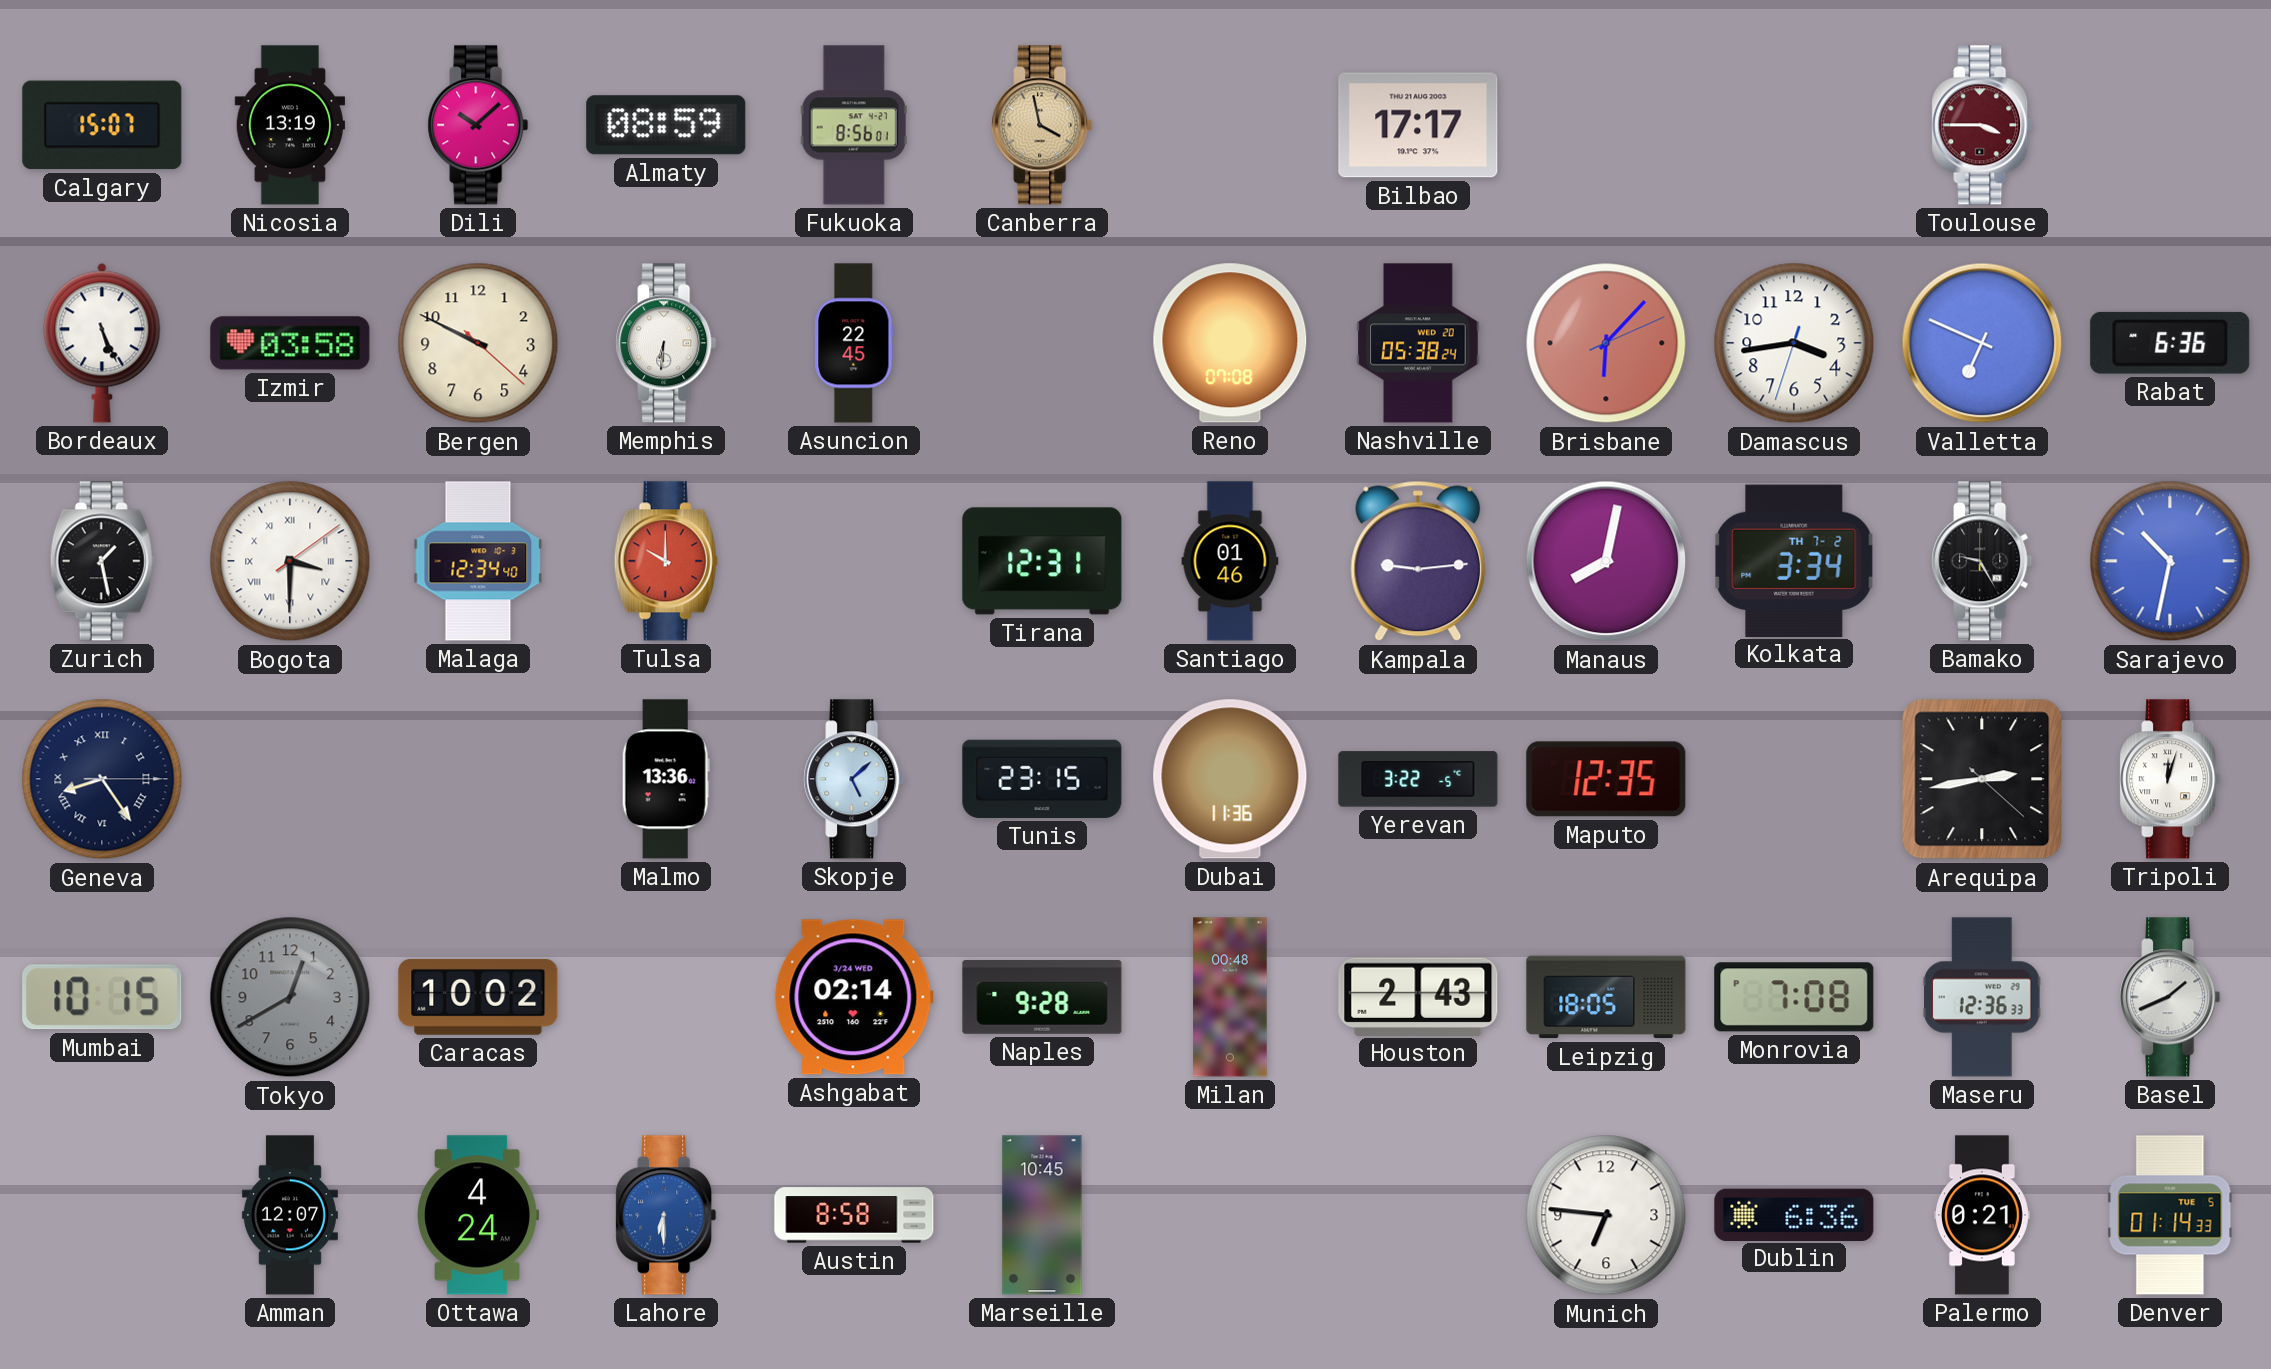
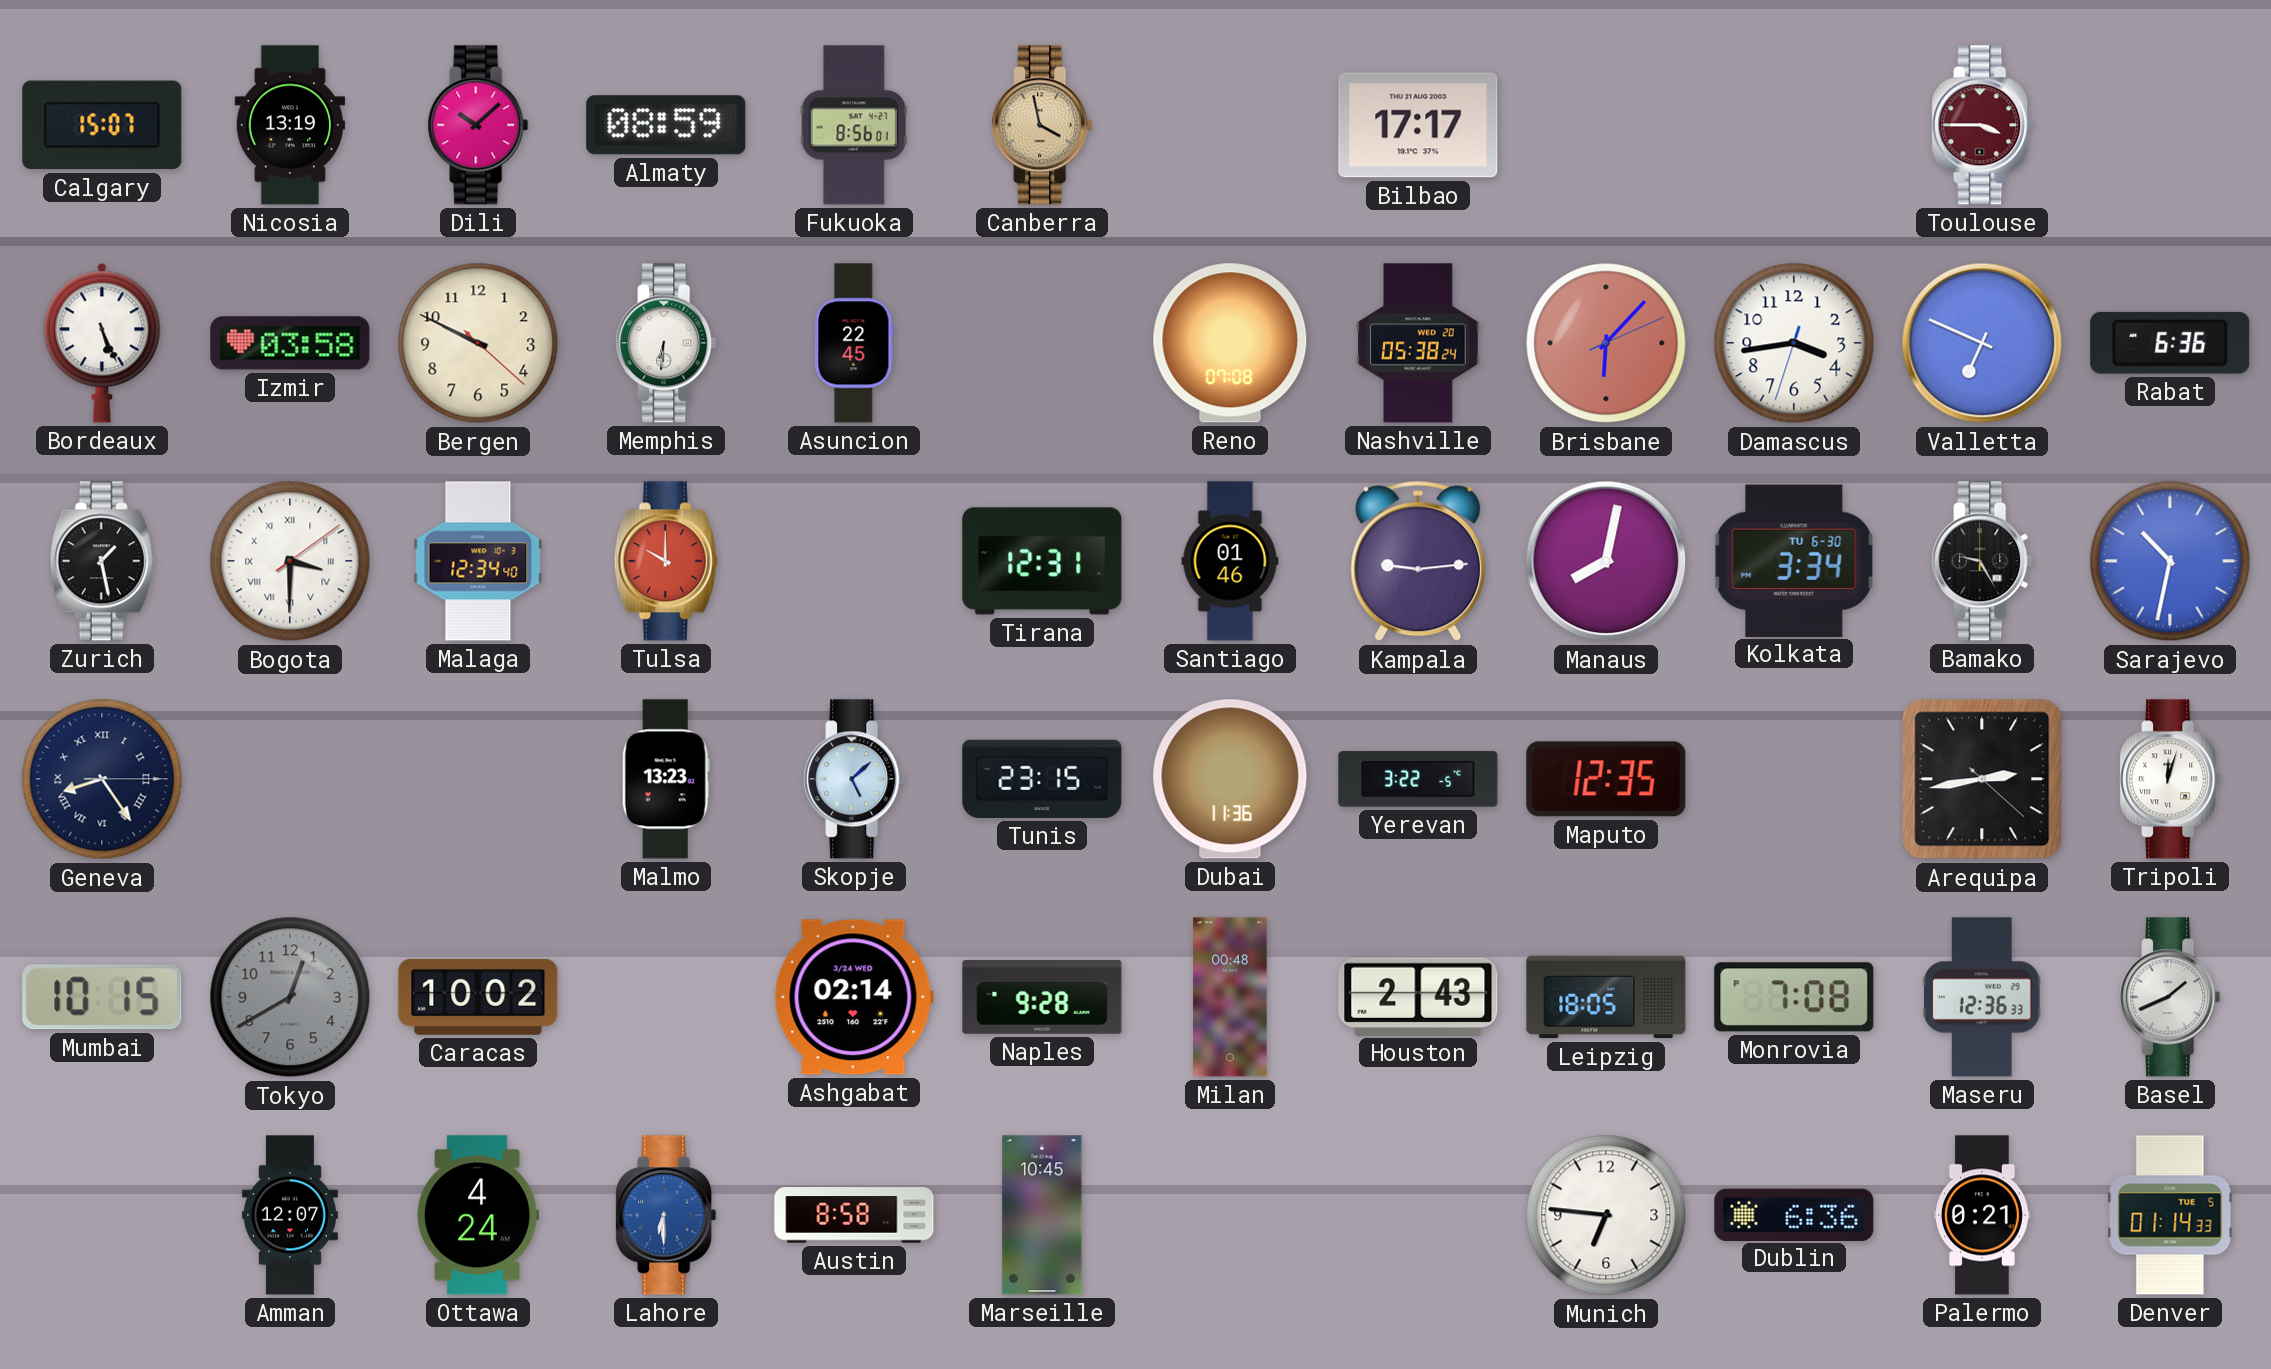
Kolkata date: TH 7-2 -> TU 6-30
Malmo: 13:36 -> 13:23
